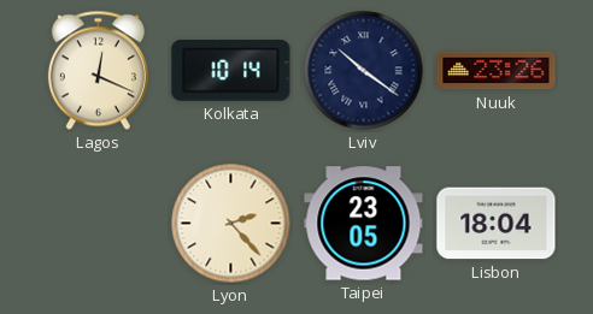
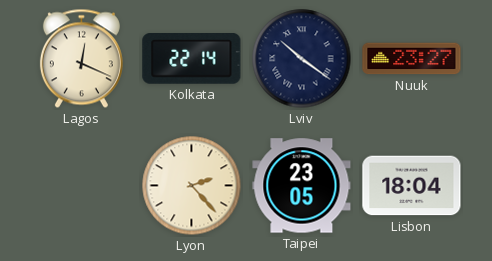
Kolkata: 10:14 -> 22:14
Nuuk: 23:26 -> 23:27
